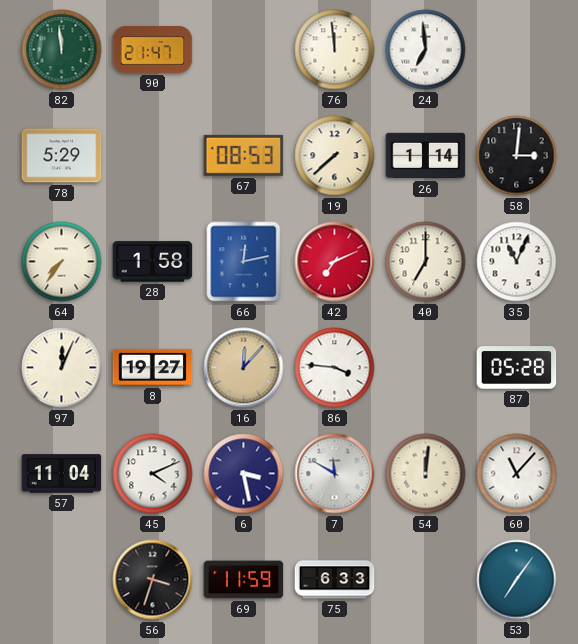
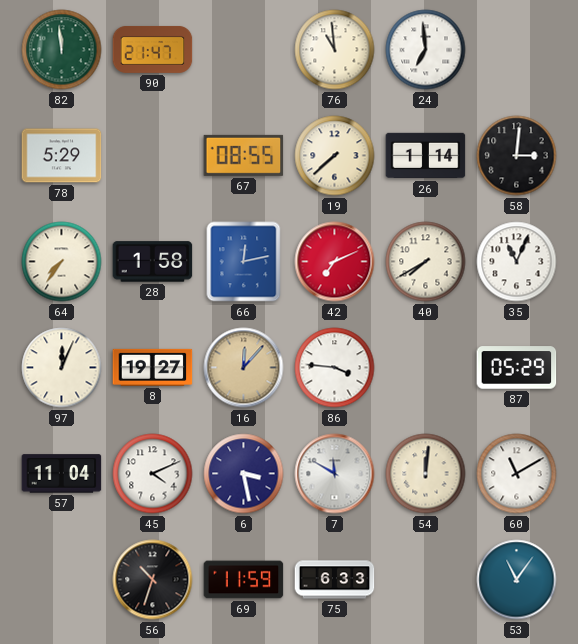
76: 11:59 -> 10:59
67: 08:53 -> 08:55
40: 7:00 -> 7:40
87: 05:28 -> 05:29
60: 11:07 -> 11:10
56: 3:33 -> 10:33
53: 7:06 -> 11:06
